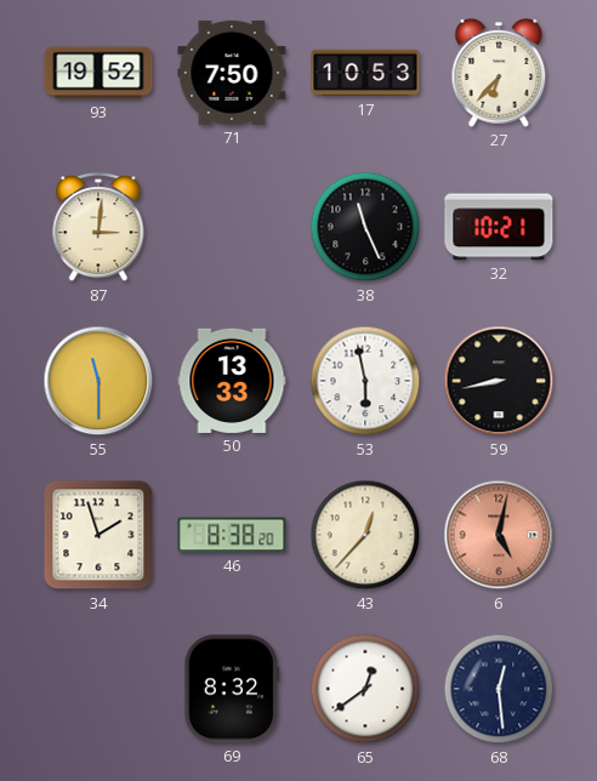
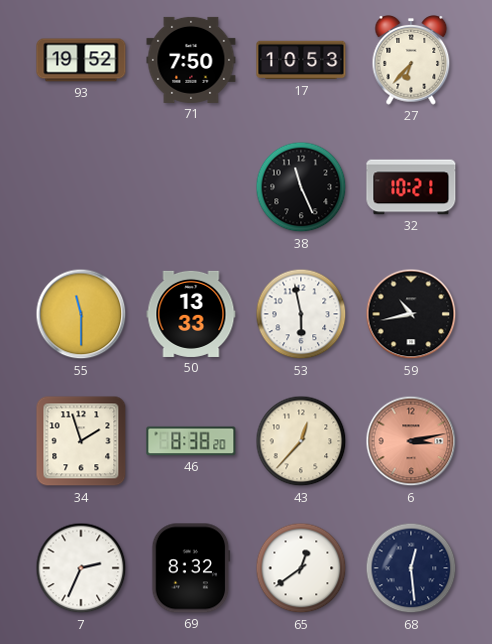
87: 3:01 -> none
59: 8:43 -> 10:43
6: 5:02 -> 3:13
7: none -> 2:34
